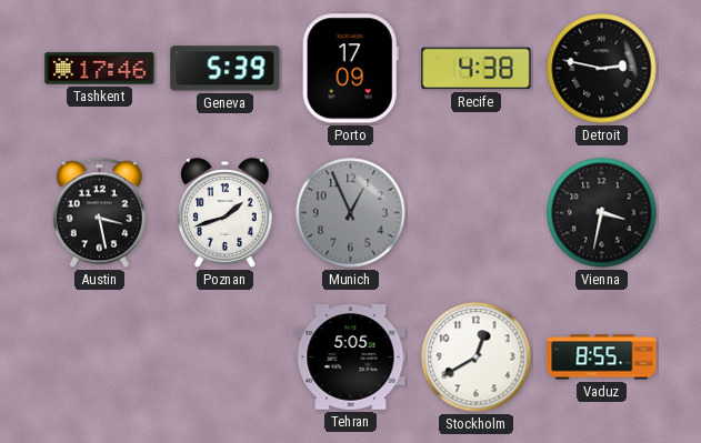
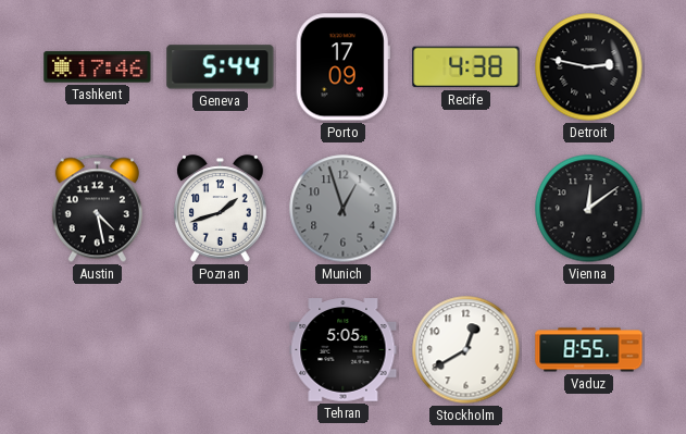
Geneva: 5:39 -> 5:44
Austin: 3:28 -> 4:28
Munich: 12:56 -> 12:57
Vienna: 3:32 -> 12:09
